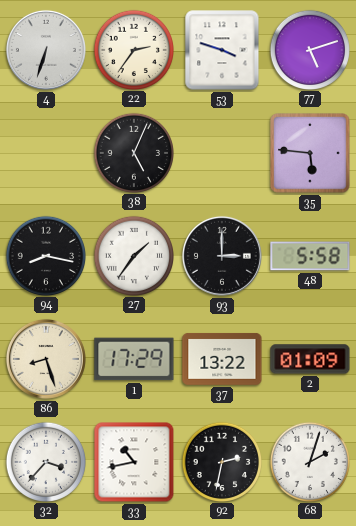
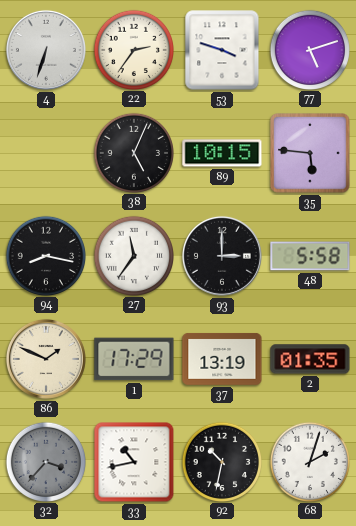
89: none -> 10:15
27: 1:36 -> 11:36
86: 8:27 -> 1:49
37: 13:22 -> 13:19
2: 01:09 -> 01:35
32 dial: white -> grey
92: 2:32 -> 10:32
